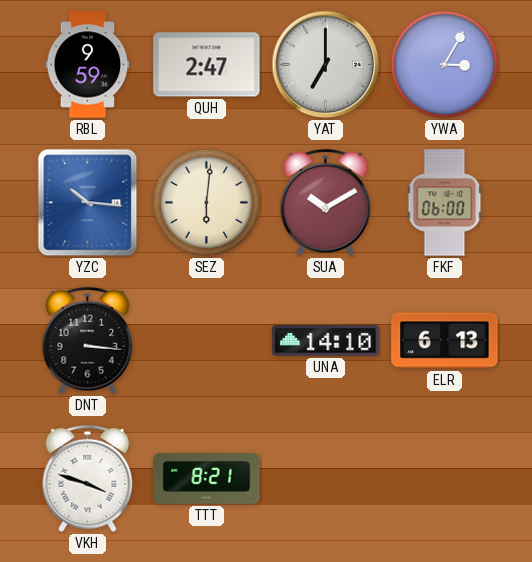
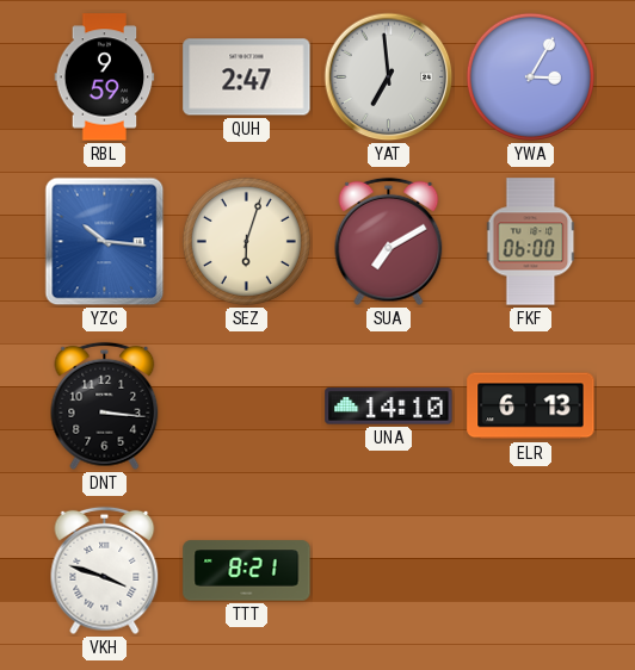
YAT: 7:00 -> 6:59
SEZ: 6:01 -> 6:03
SUA: 10:10 -> 7:10
